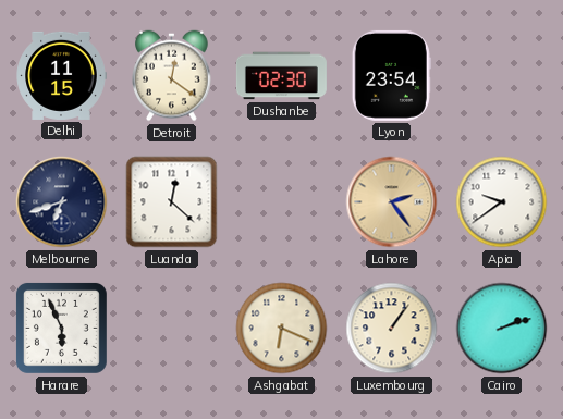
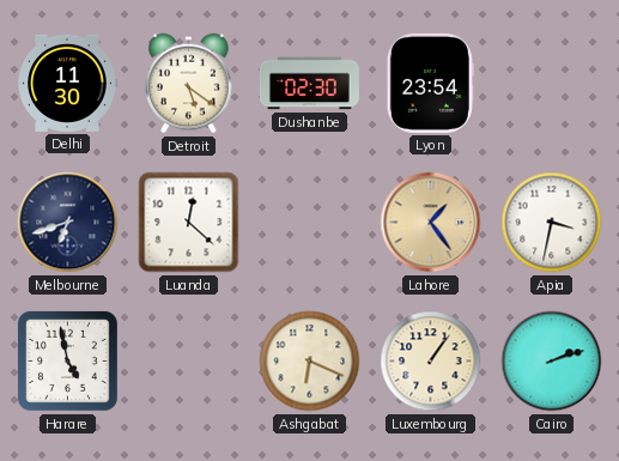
Delhi: 11:15 -> 11:30
Detroit: 12:21 -> 5:21
Lahore: 2:24 -> 1:24
Apia: 9:39 -> 3:32
Harare: 5:56 -> 4:58
